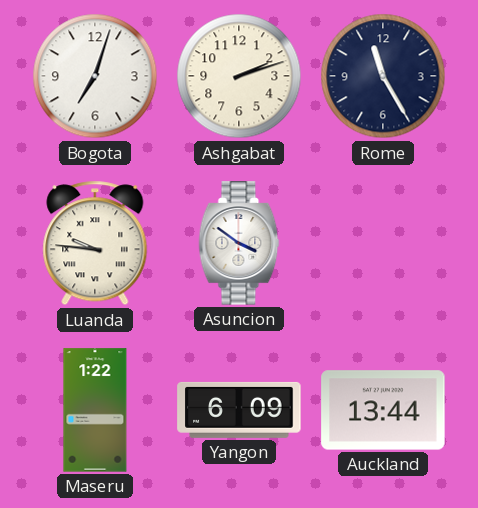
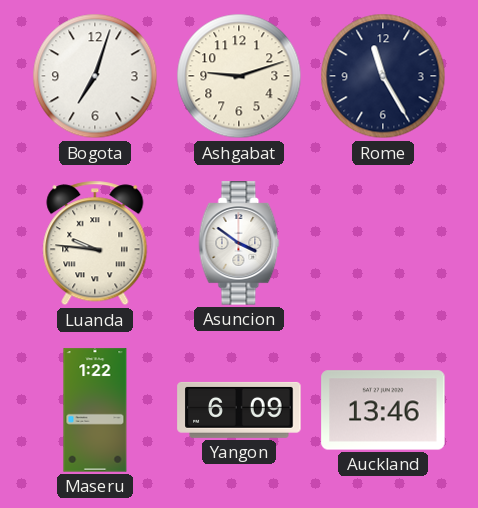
Ashgabat: 2:12 -> 9:12
Auckland: 13:44 -> 13:46
